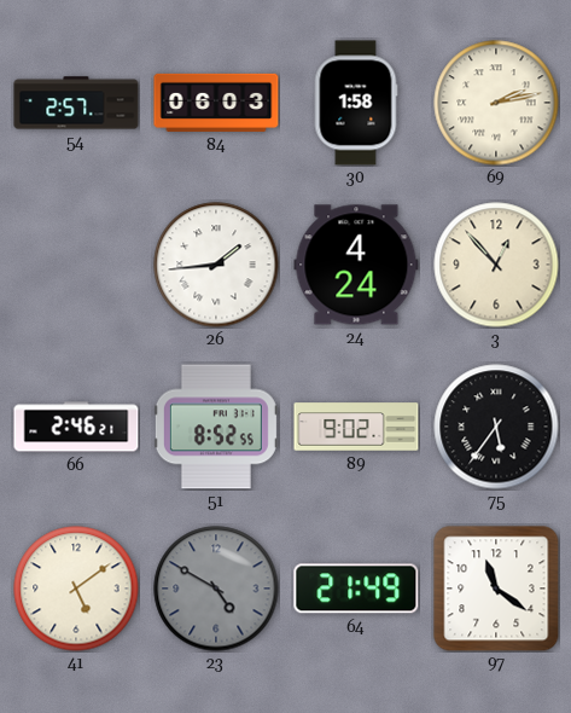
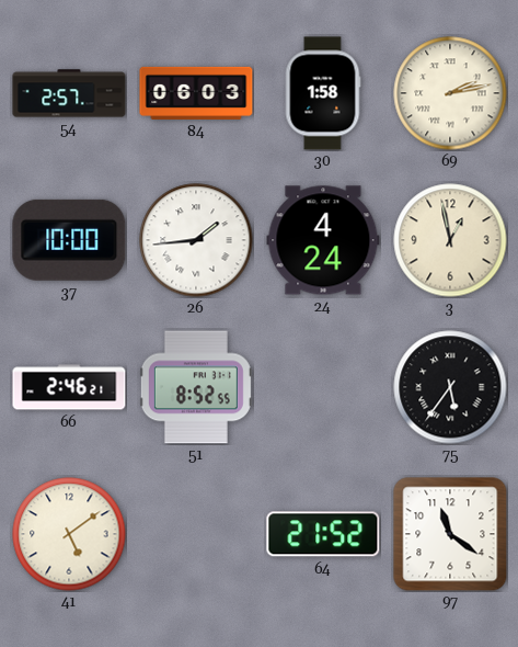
37: none -> 10:00
3: 12:53 -> 12:58
89: 9:02 -> none
23: 4:50 -> none
64: 21:49 -> 21:52
